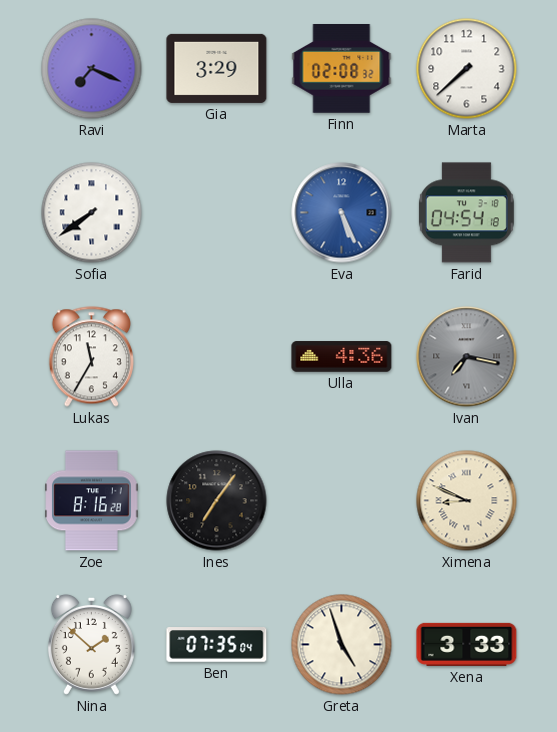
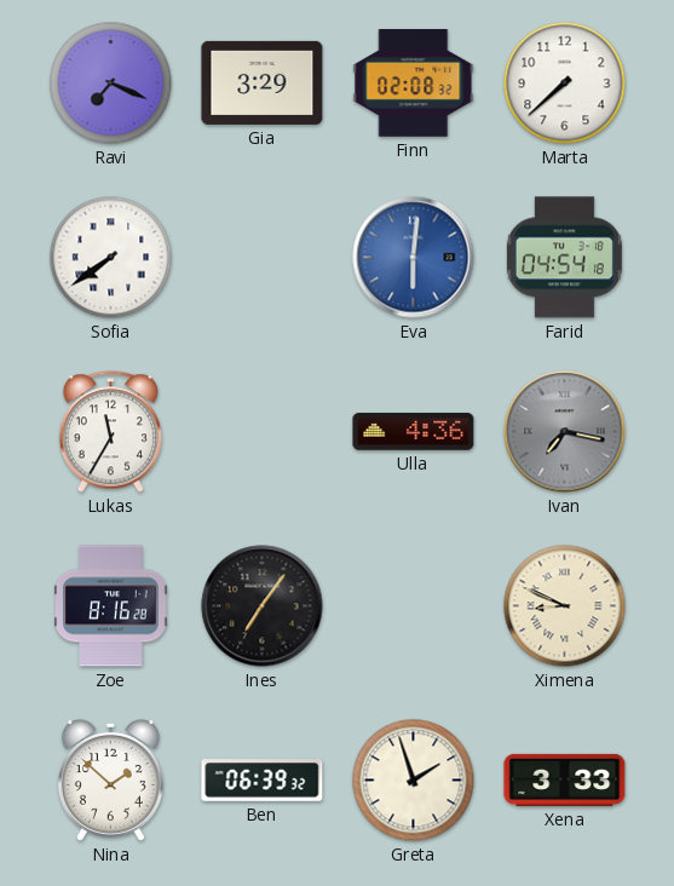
Eva: 5:26 -> 6:01
Ben: 07:35 -> 06:39
Greta: 4:57 -> 1:57
